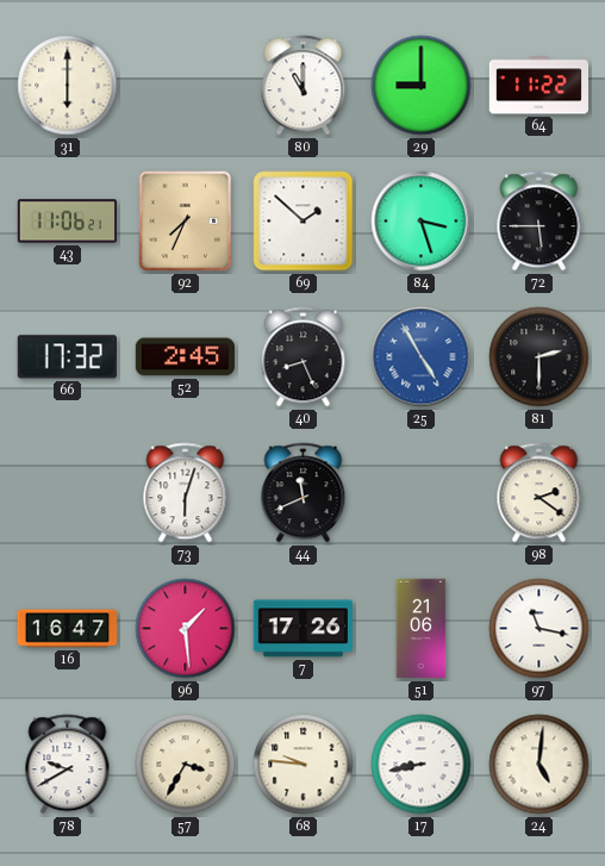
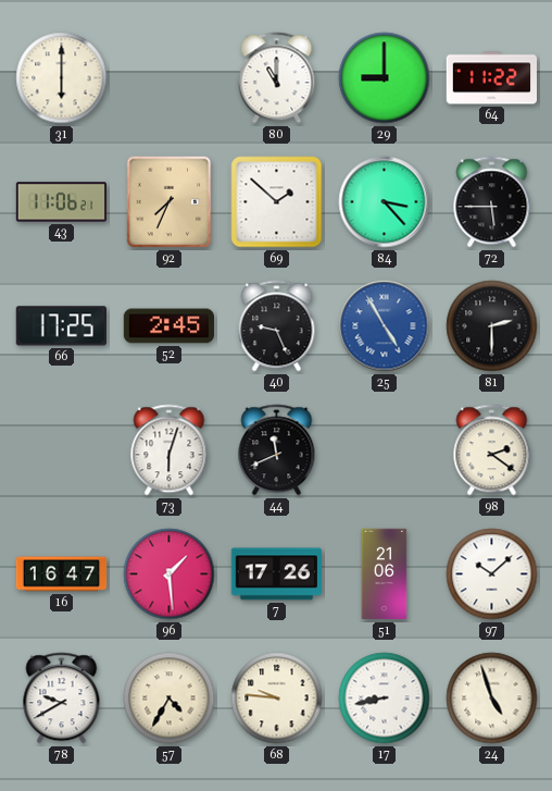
84: 3:27 -> 3:23
66: 17:32 -> 17:25
40: 8:26 -> 9:26
97: 11:17 -> 10:08
57: 3:35 -> 4:35
24: 5:01 -> 4:57
